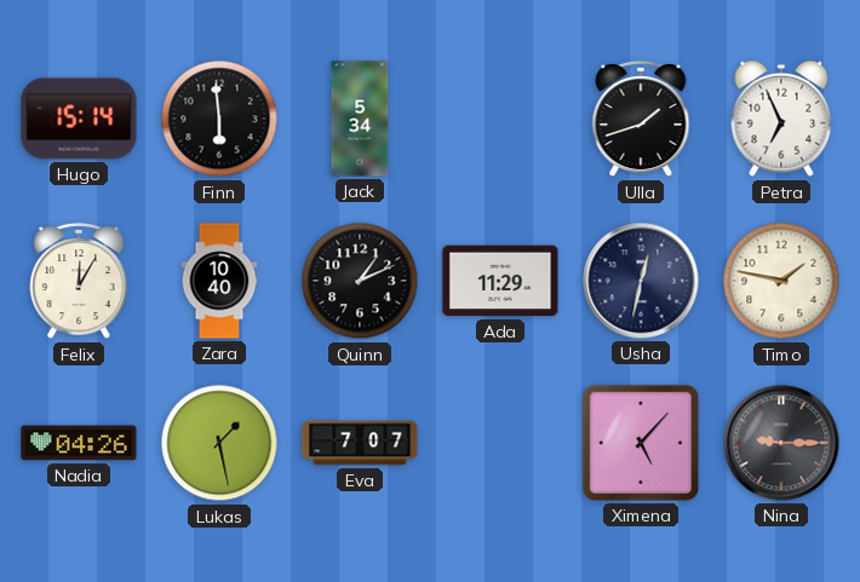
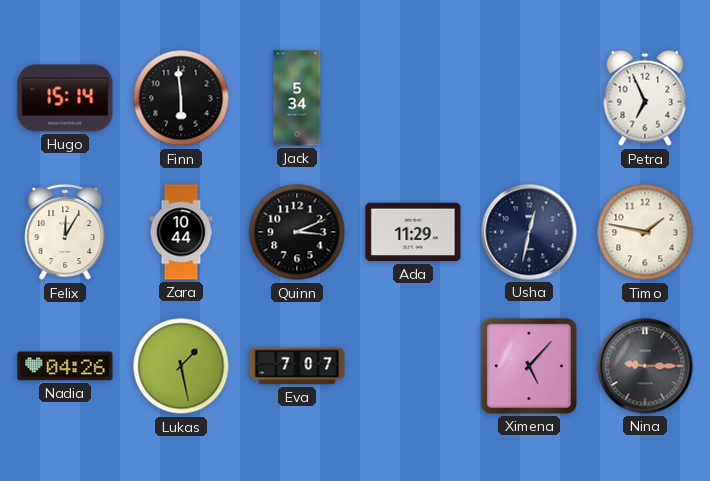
Ulla: 1:42 -> none
Zara: 10:40 -> 10:44
Quinn: 1:11 -> 3:11
